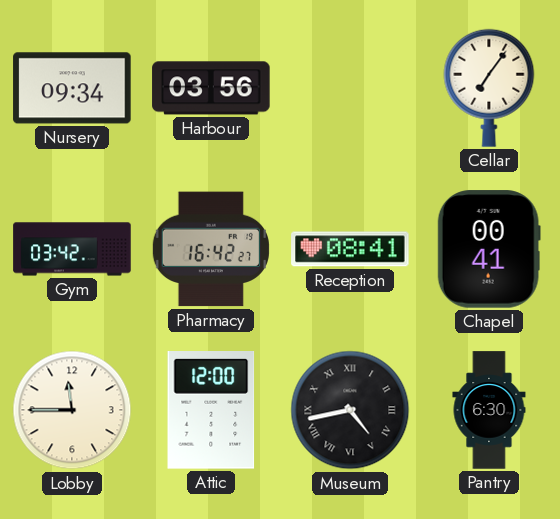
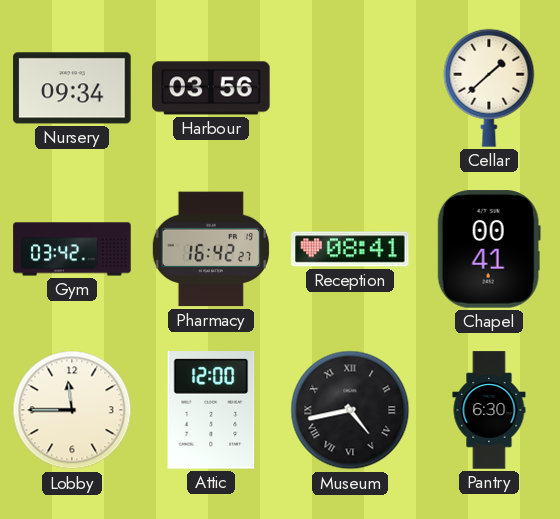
Cellar: 7:06 -> 1:38
